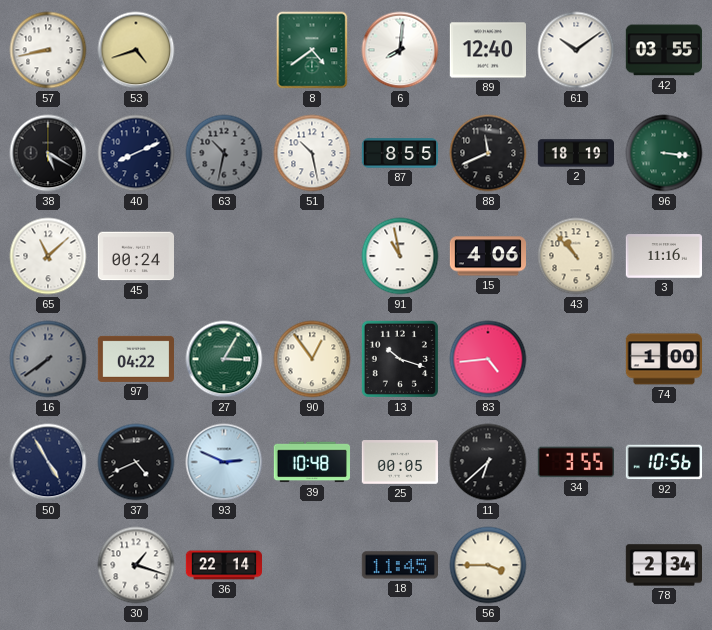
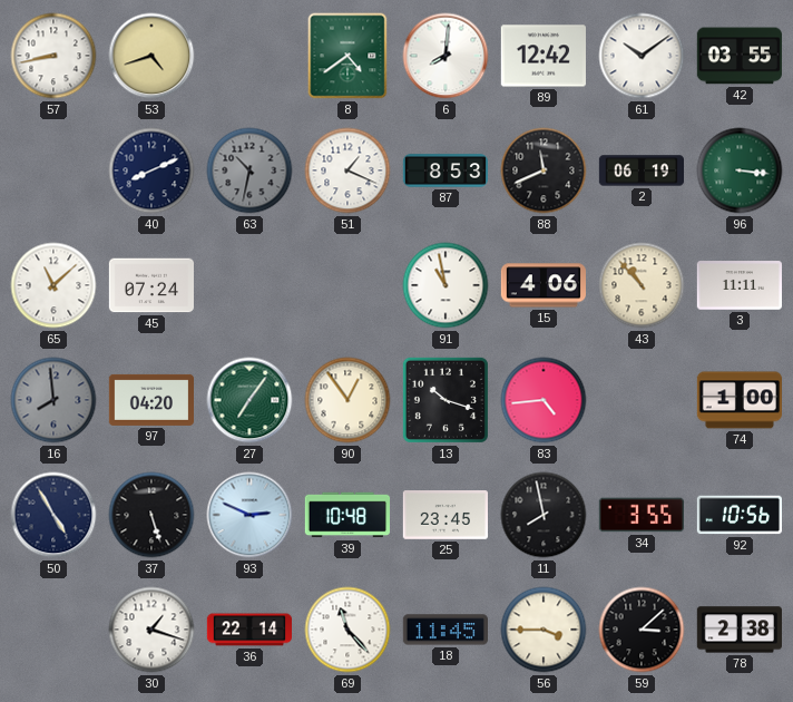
89: 12:40 -> 12:42
38: 5:20 -> none
51: 10:28 -> 1:19
87: 8:55 -> 8:53
2: 18:19 -> 06:19
45: 00:24 -> 07:24
3: 11:16 -> 11:11
16: 7:39 -> 7:59
97: 04:22 -> 04:20
27: 3:05 -> 7:06
37: 4:41 -> 5:27
25: 00:05 -> 23:45
11: 6:38 -> 7:58
69: none -> 11:23
59: none -> 3:08
78: 2:34 -> 2:38
